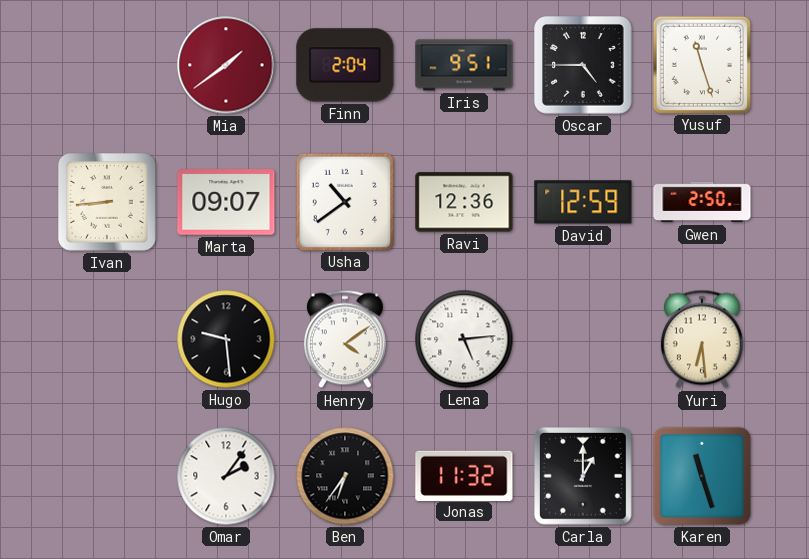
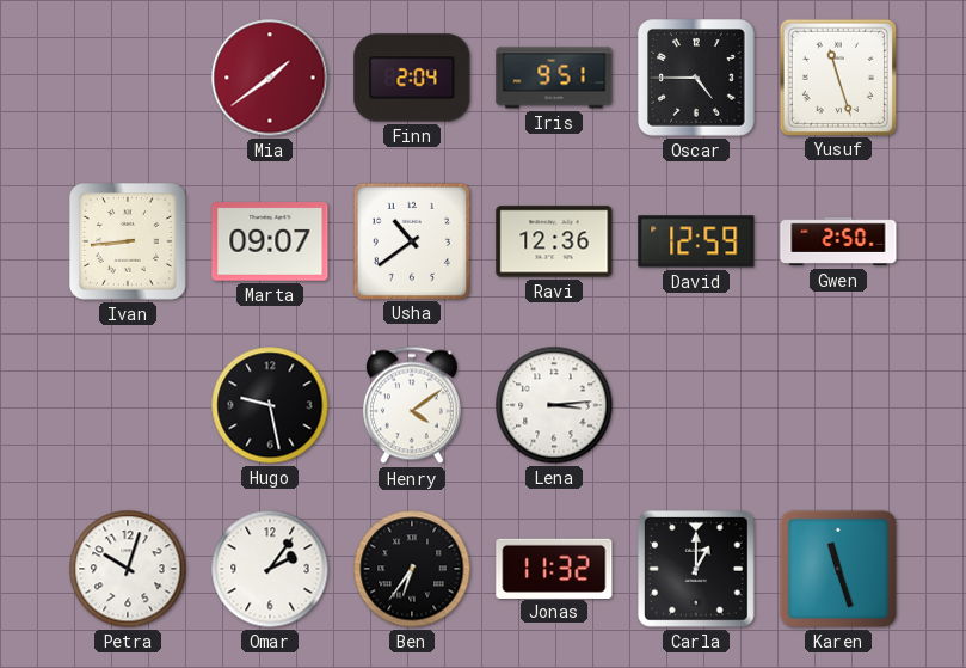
Hugo: 9:29 -> 9:28
Lena: 5:14 -> 3:14
Yuri: 6:29 -> none
Petra: none -> 10:03
